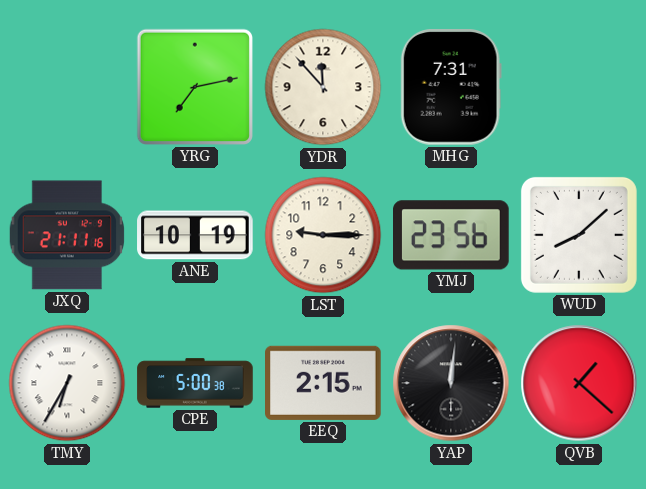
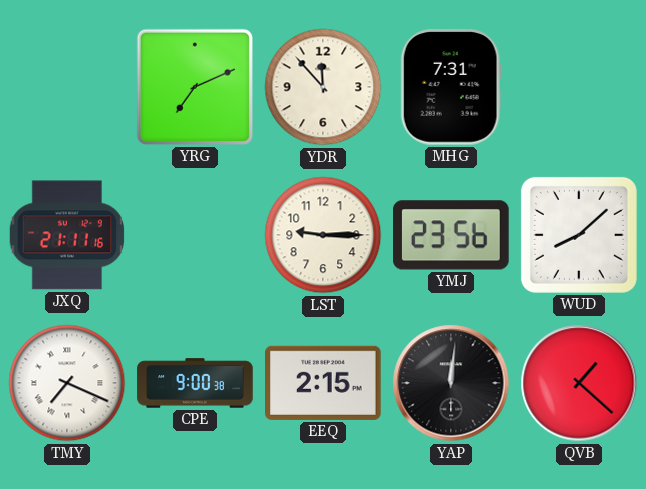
YRG: 7:13 -> 7:11
ANE: 10:19 -> none
TMY: 6:35 -> 7:19
CPE: 5:00 -> 9:00
